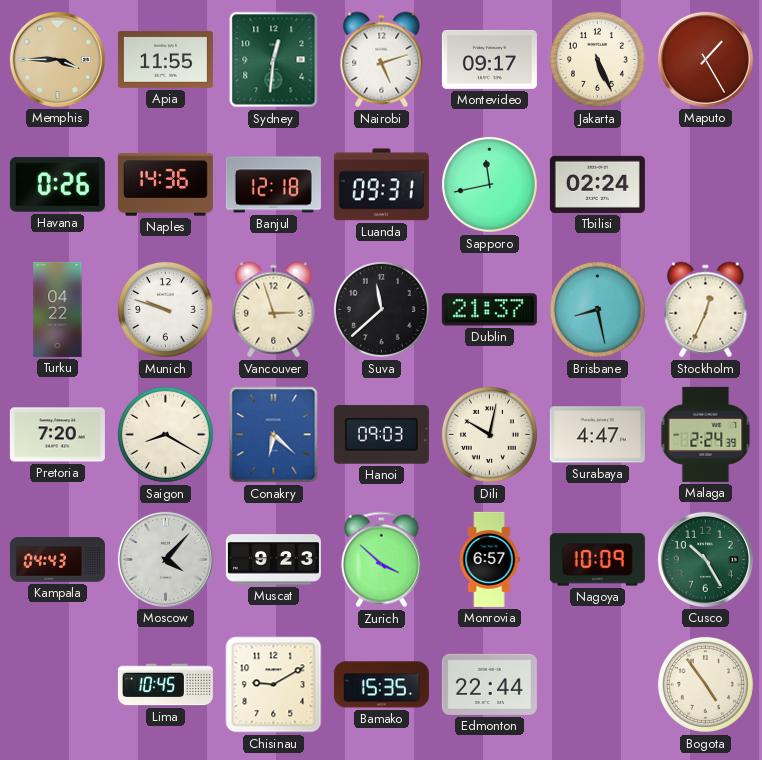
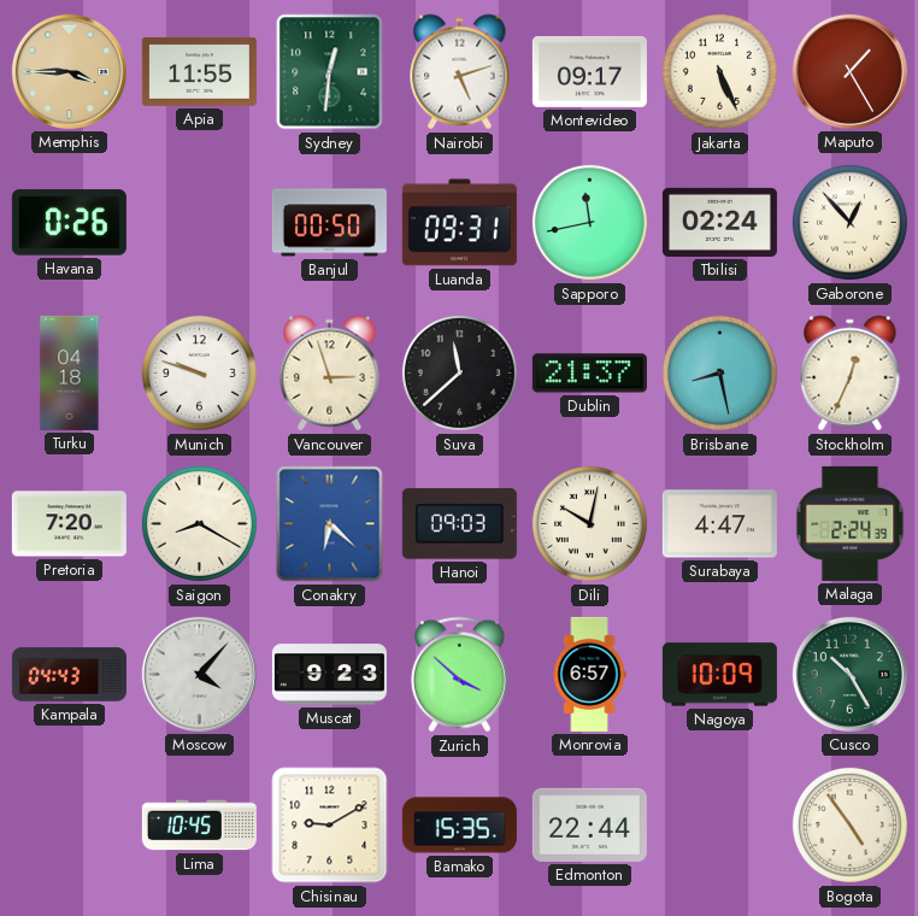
Naples: 14:36 -> none
Banjul: 12:18 -> 00:50
Gaborone: none -> 12:53
Turku: 04:22 -> 04:18
